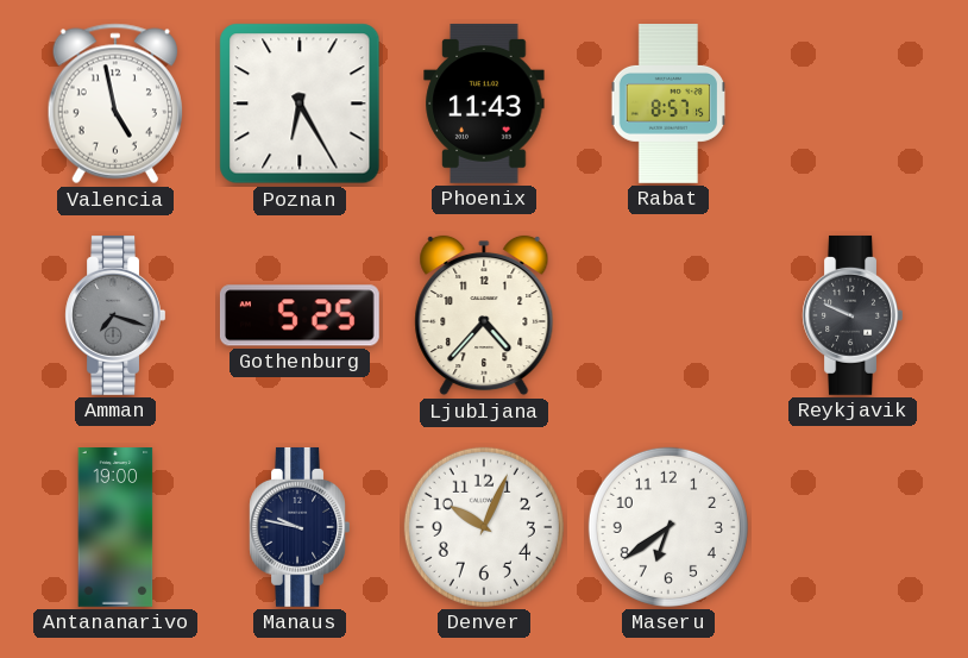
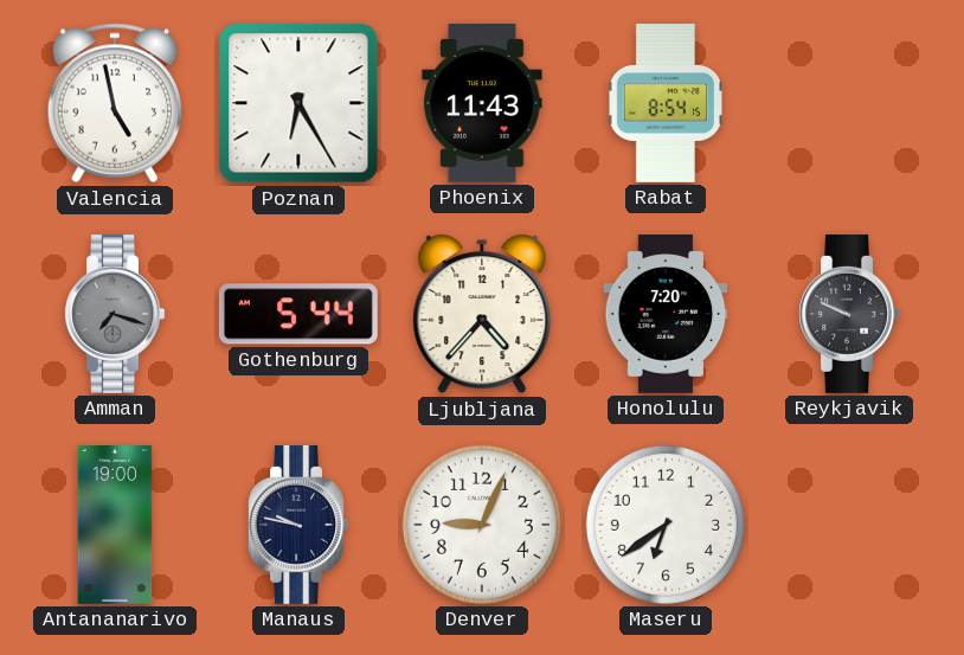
Rabat: 8:57 -> 8:54
Gothenburg: 5:25 -> 5:44
Honolulu: none -> 7:20
Denver: 10:04 -> 9:04
